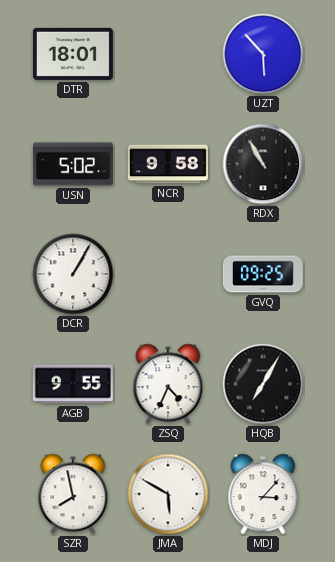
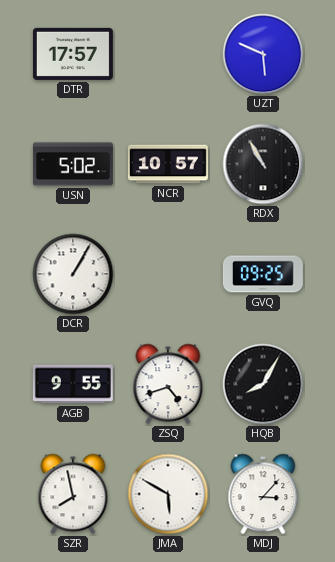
DTR: 18:01 -> 17:57
UZT: 5:53 -> 5:49
NCR: 9:58 -> 10:57
ZSQ: 4:34 -> 4:42
HQB: 7:05 -> 8:05
